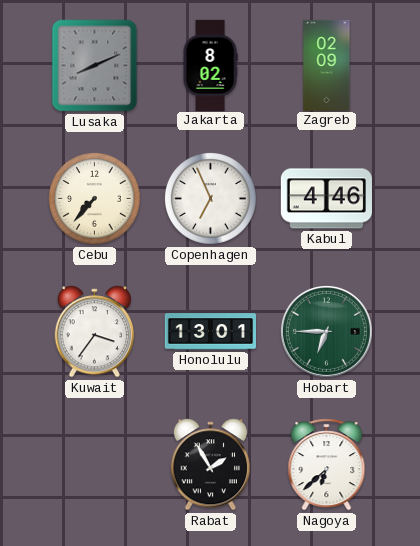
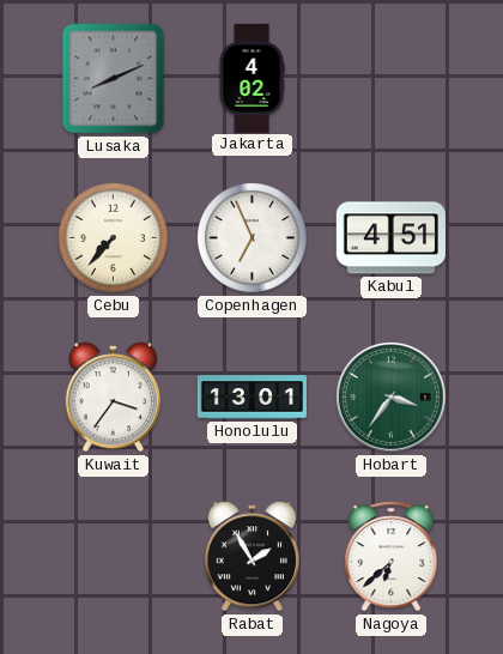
Jakarta: 8:02 -> 4:02
Zagreb: 02:09 -> none
Kabul: 4:46 -> 4:51
Hobart: 6:45 -> 3:36
